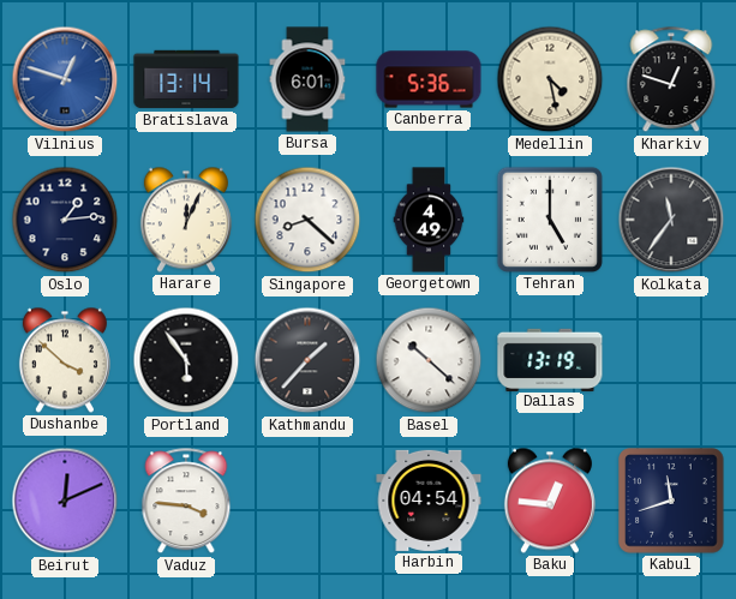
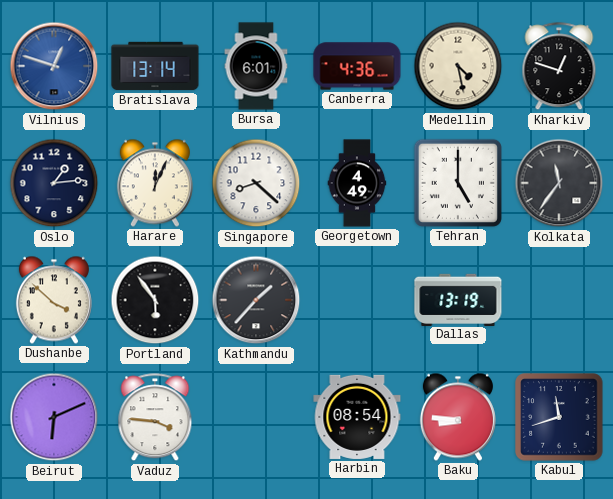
Canberra: 5:36 -> 4:36
Basel: 10:22 -> none
Beirut: 12:11 -> 6:11
Harbin: 04:54 -> 08:54
Baku: 12:46 -> 8:46
